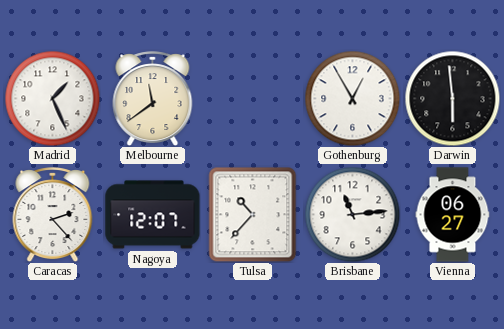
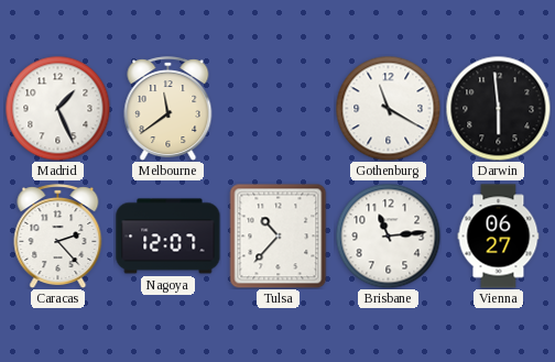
Gothenburg: 12:55 -> 11:20
